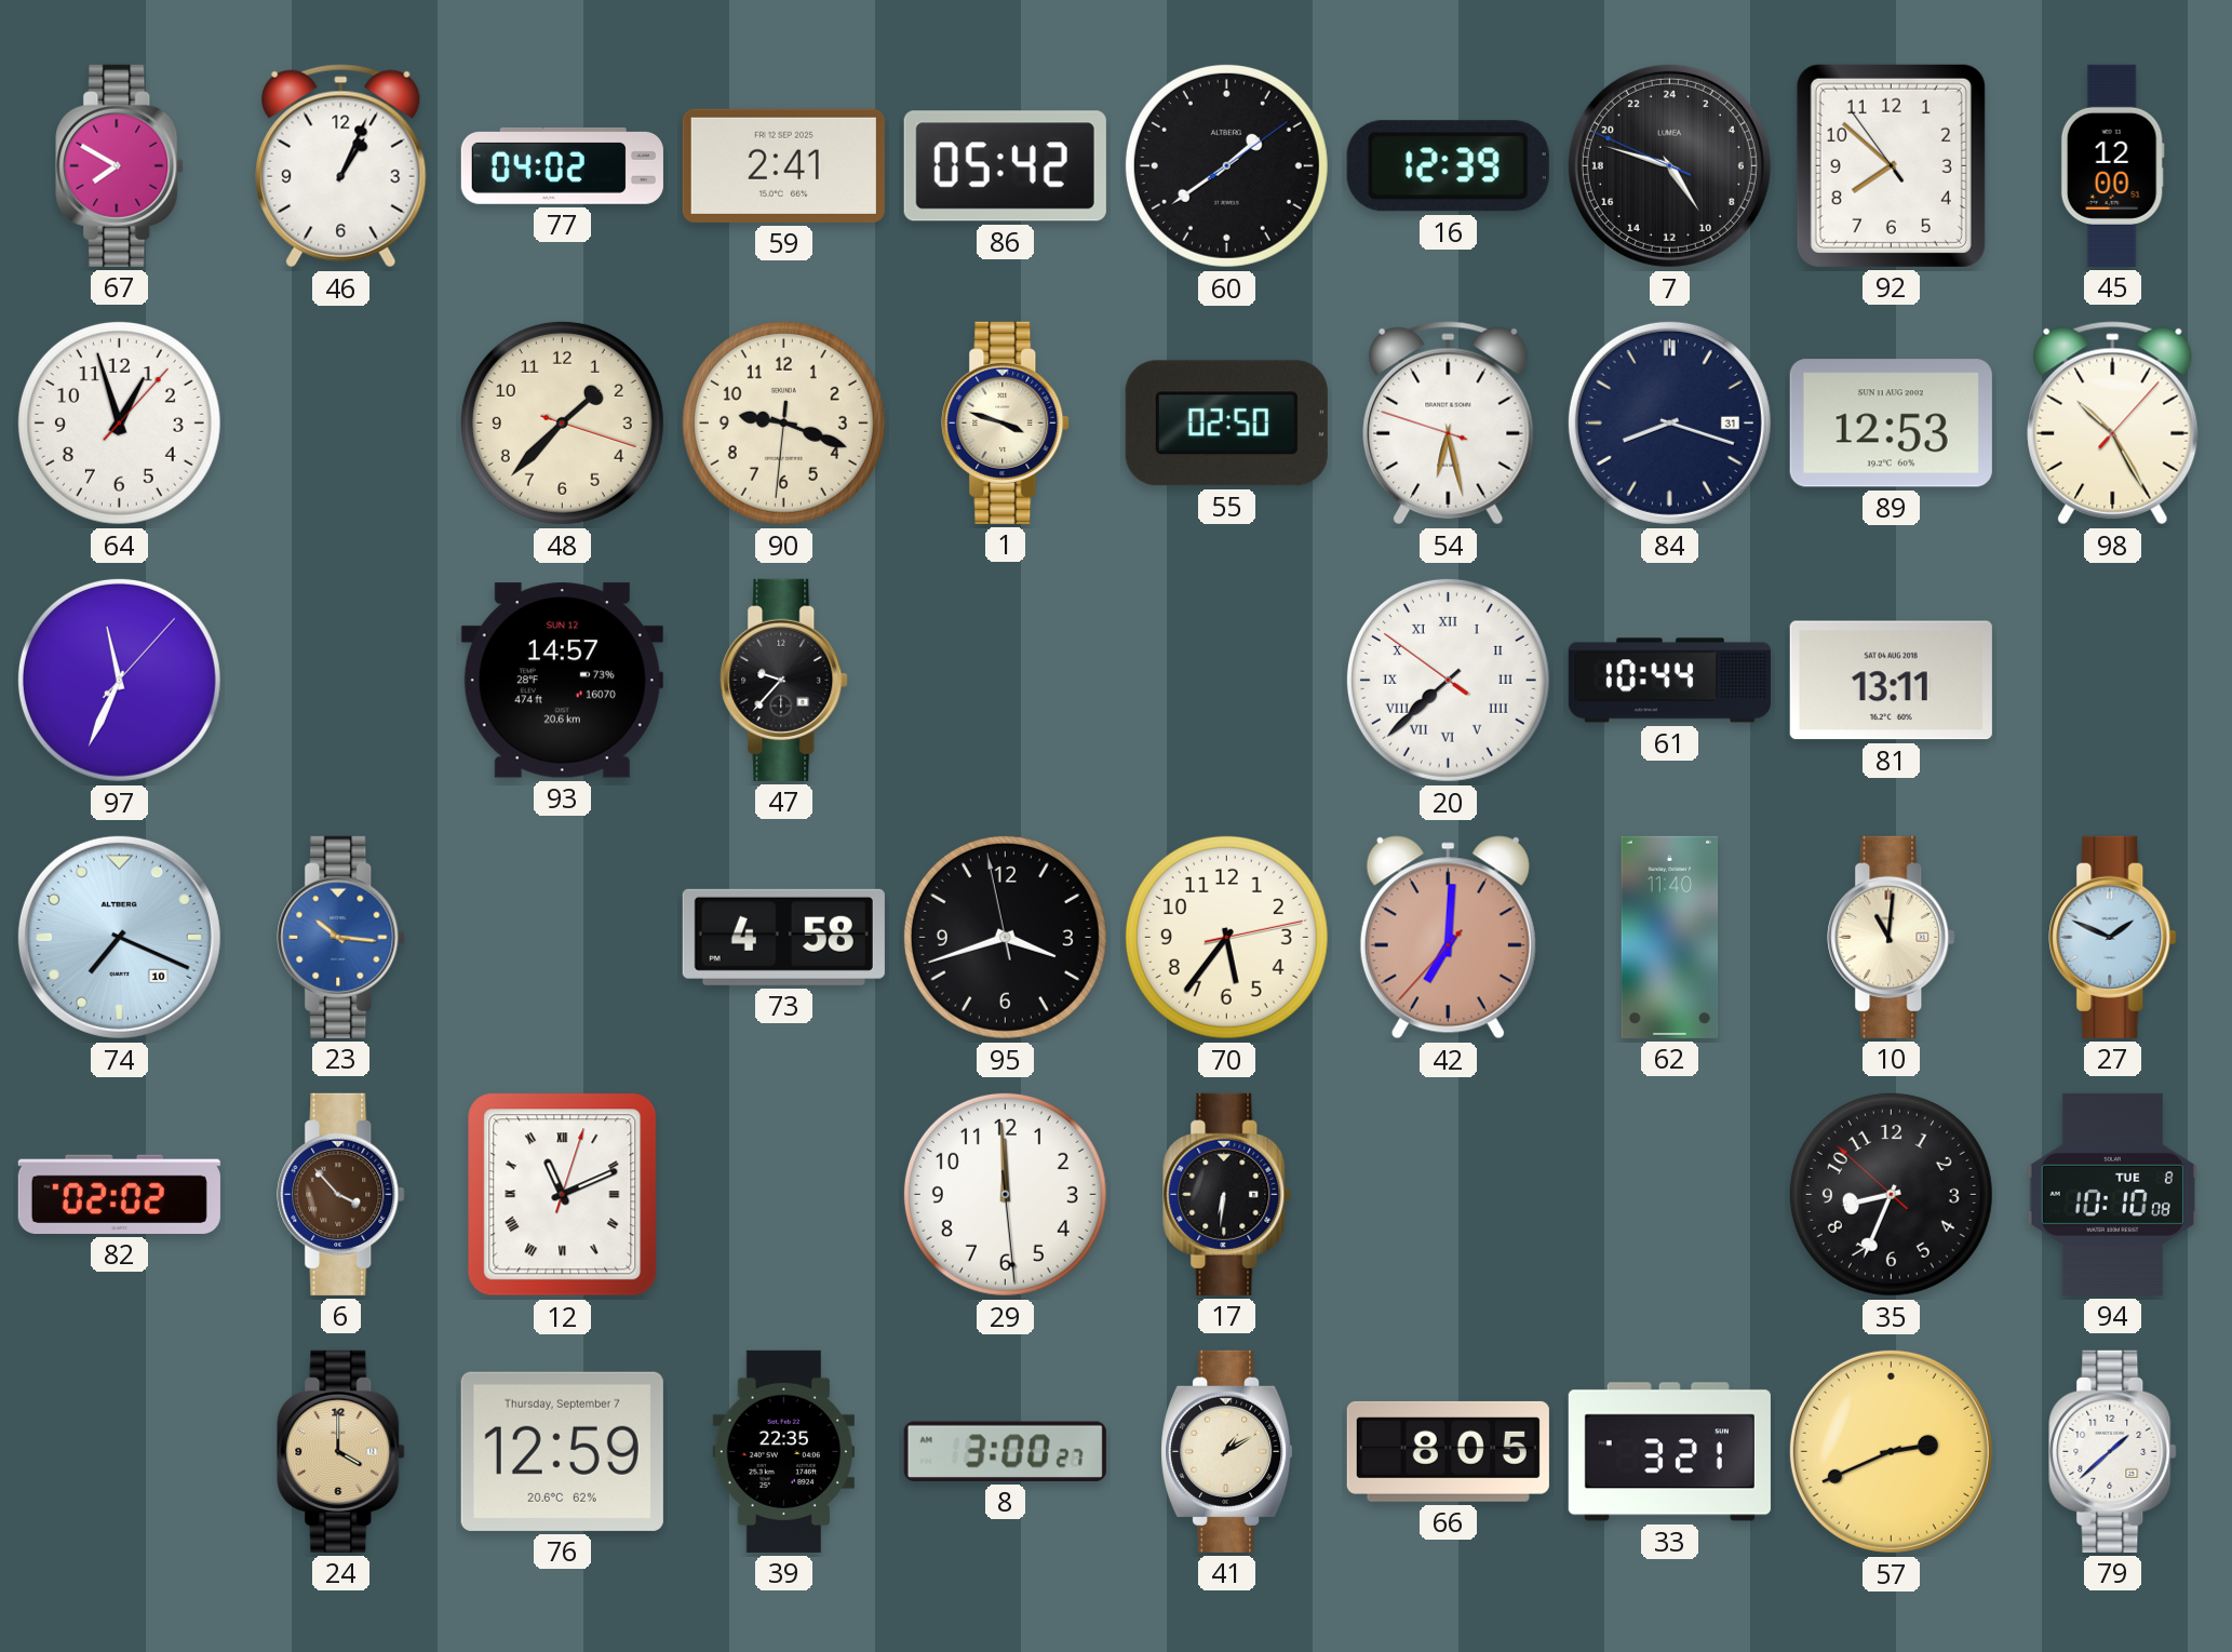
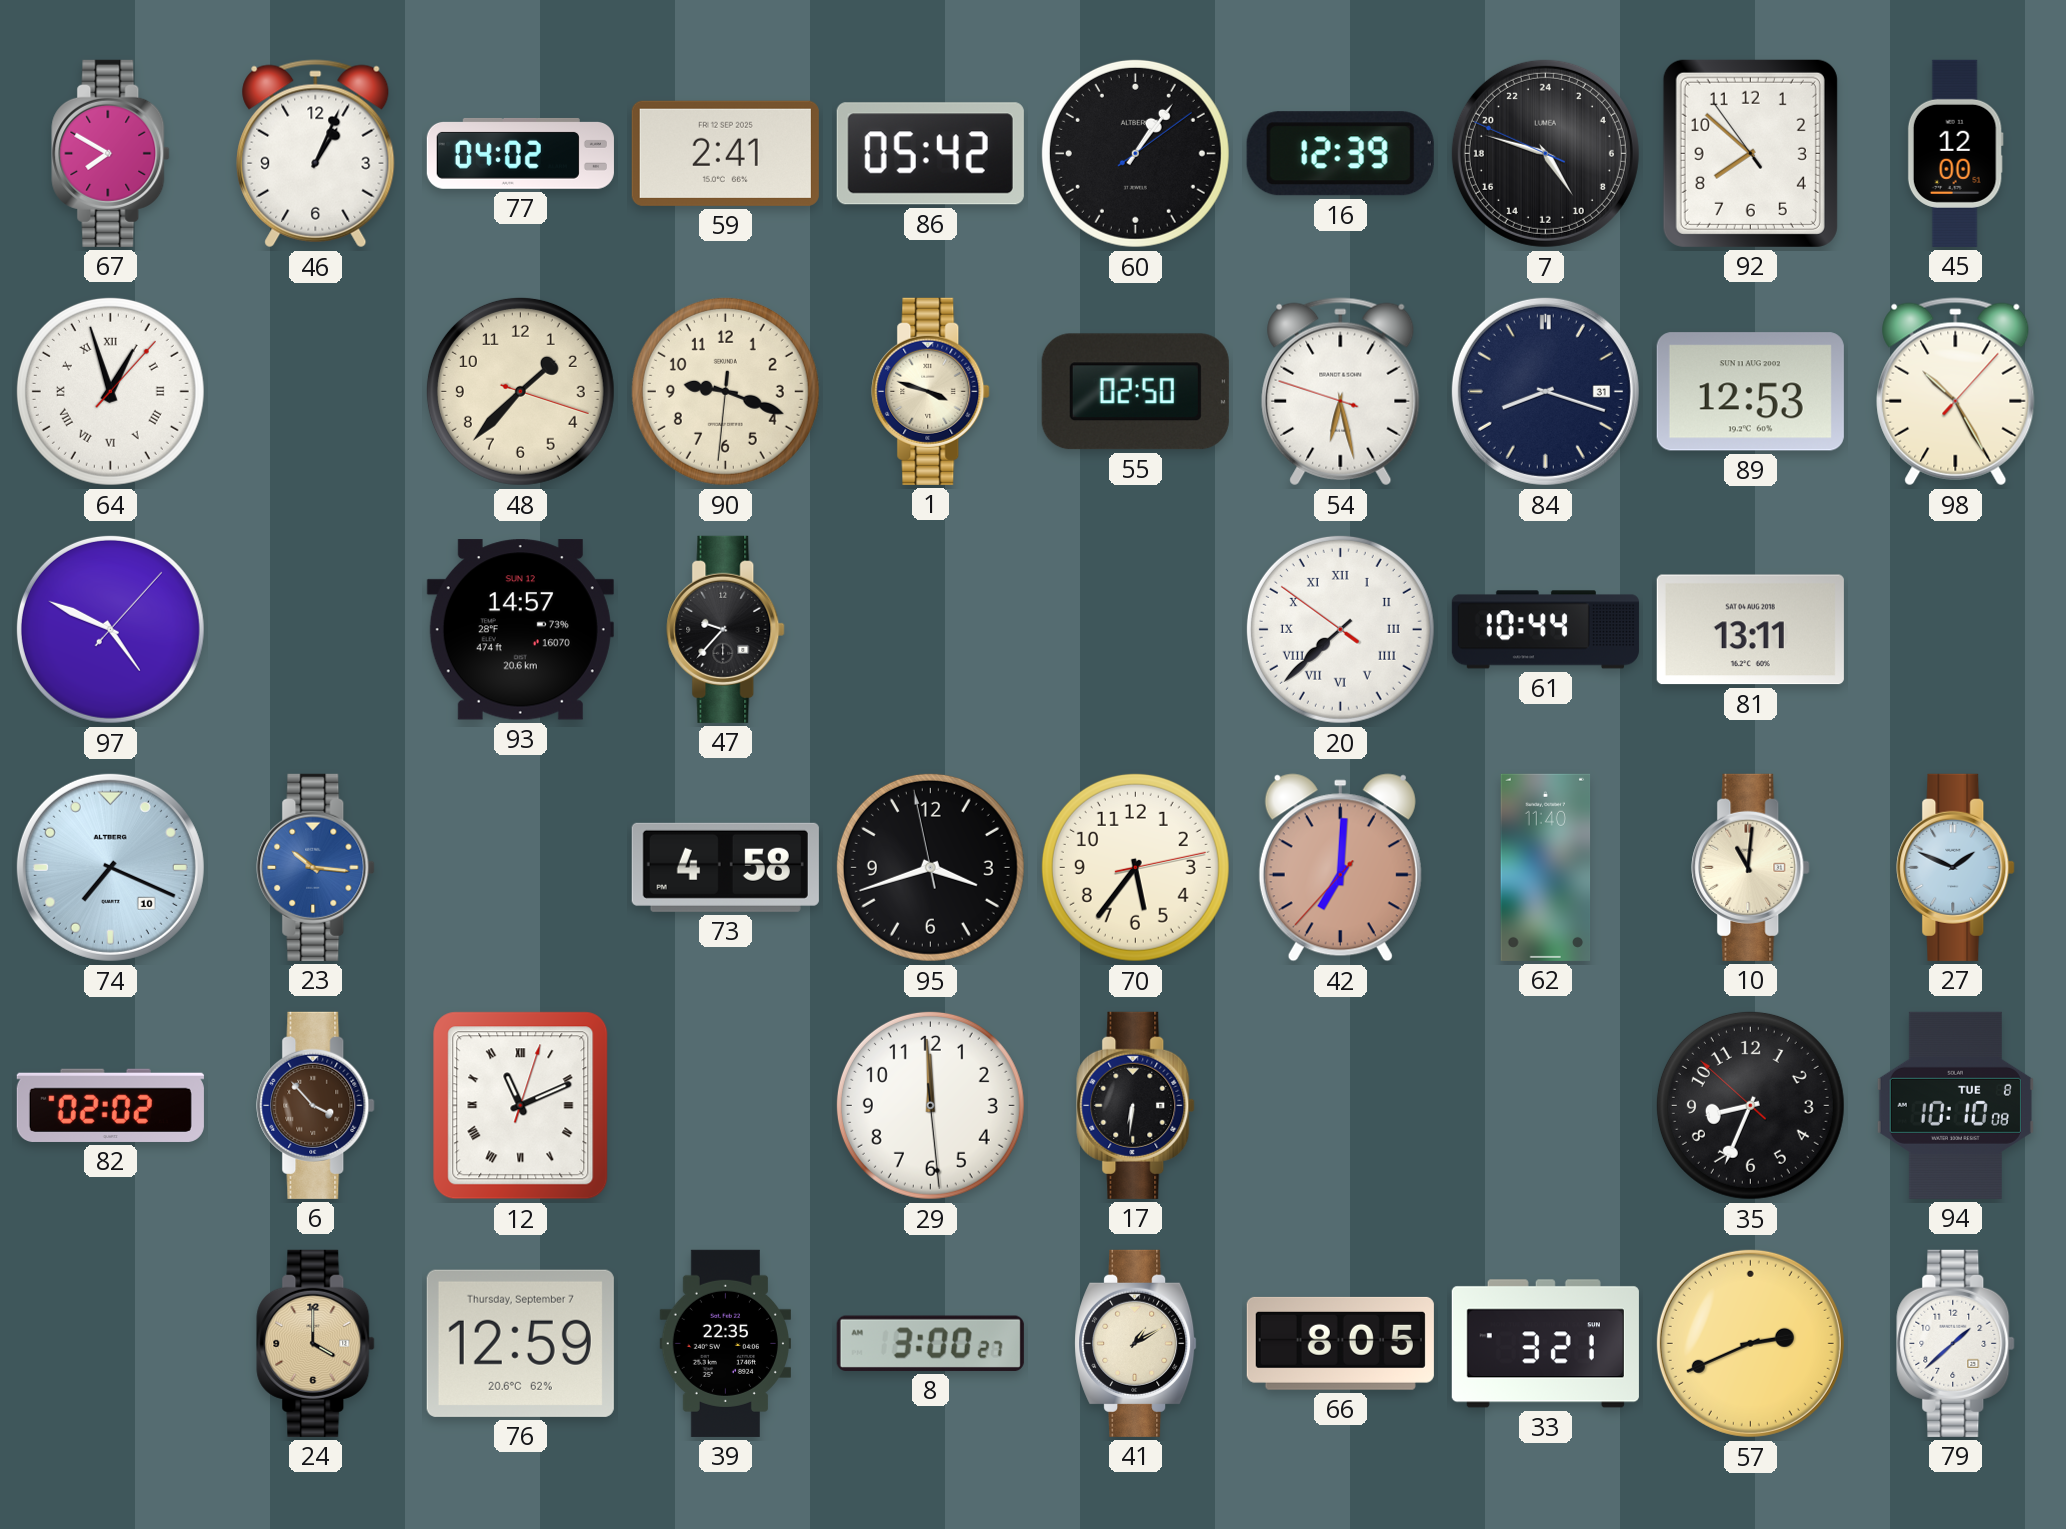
60: 1:39 -> 1:06
64 numerals: Arabic -> Roman
97: 11:34 -> 4:49
